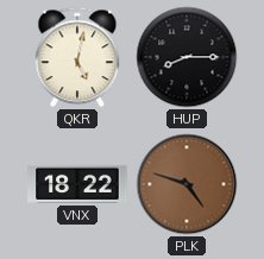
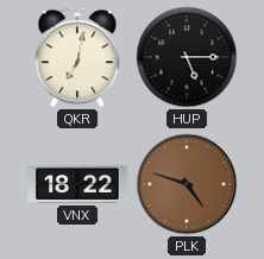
QKR: 5:02 -> 7:02
HUP: 8:15 -> 5:15
